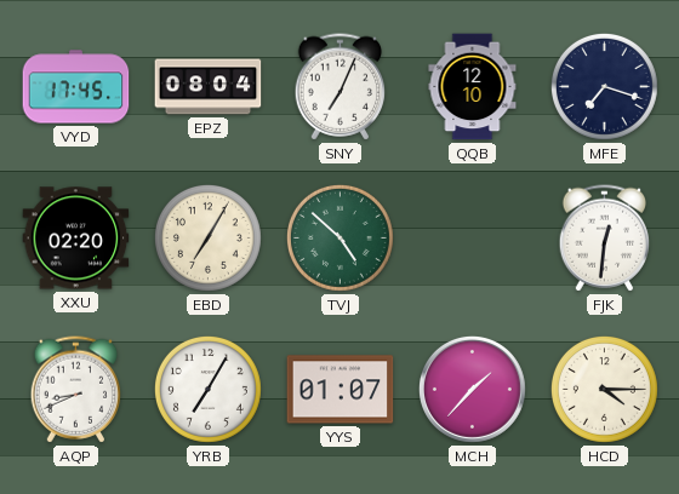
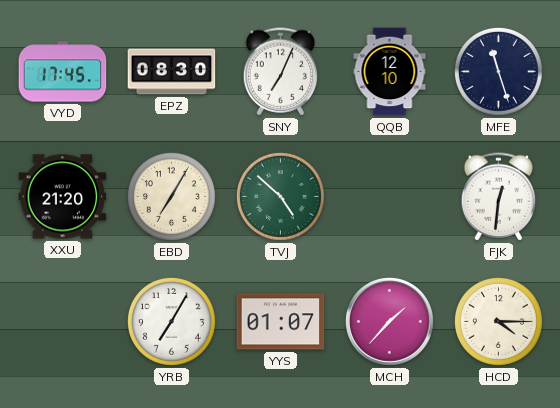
EPZ: 08:04 -> 08:30
MFE: 7:18 -> 11:27
XXU: 02:20 -> 21:20
AQP: 8:41 -> none
